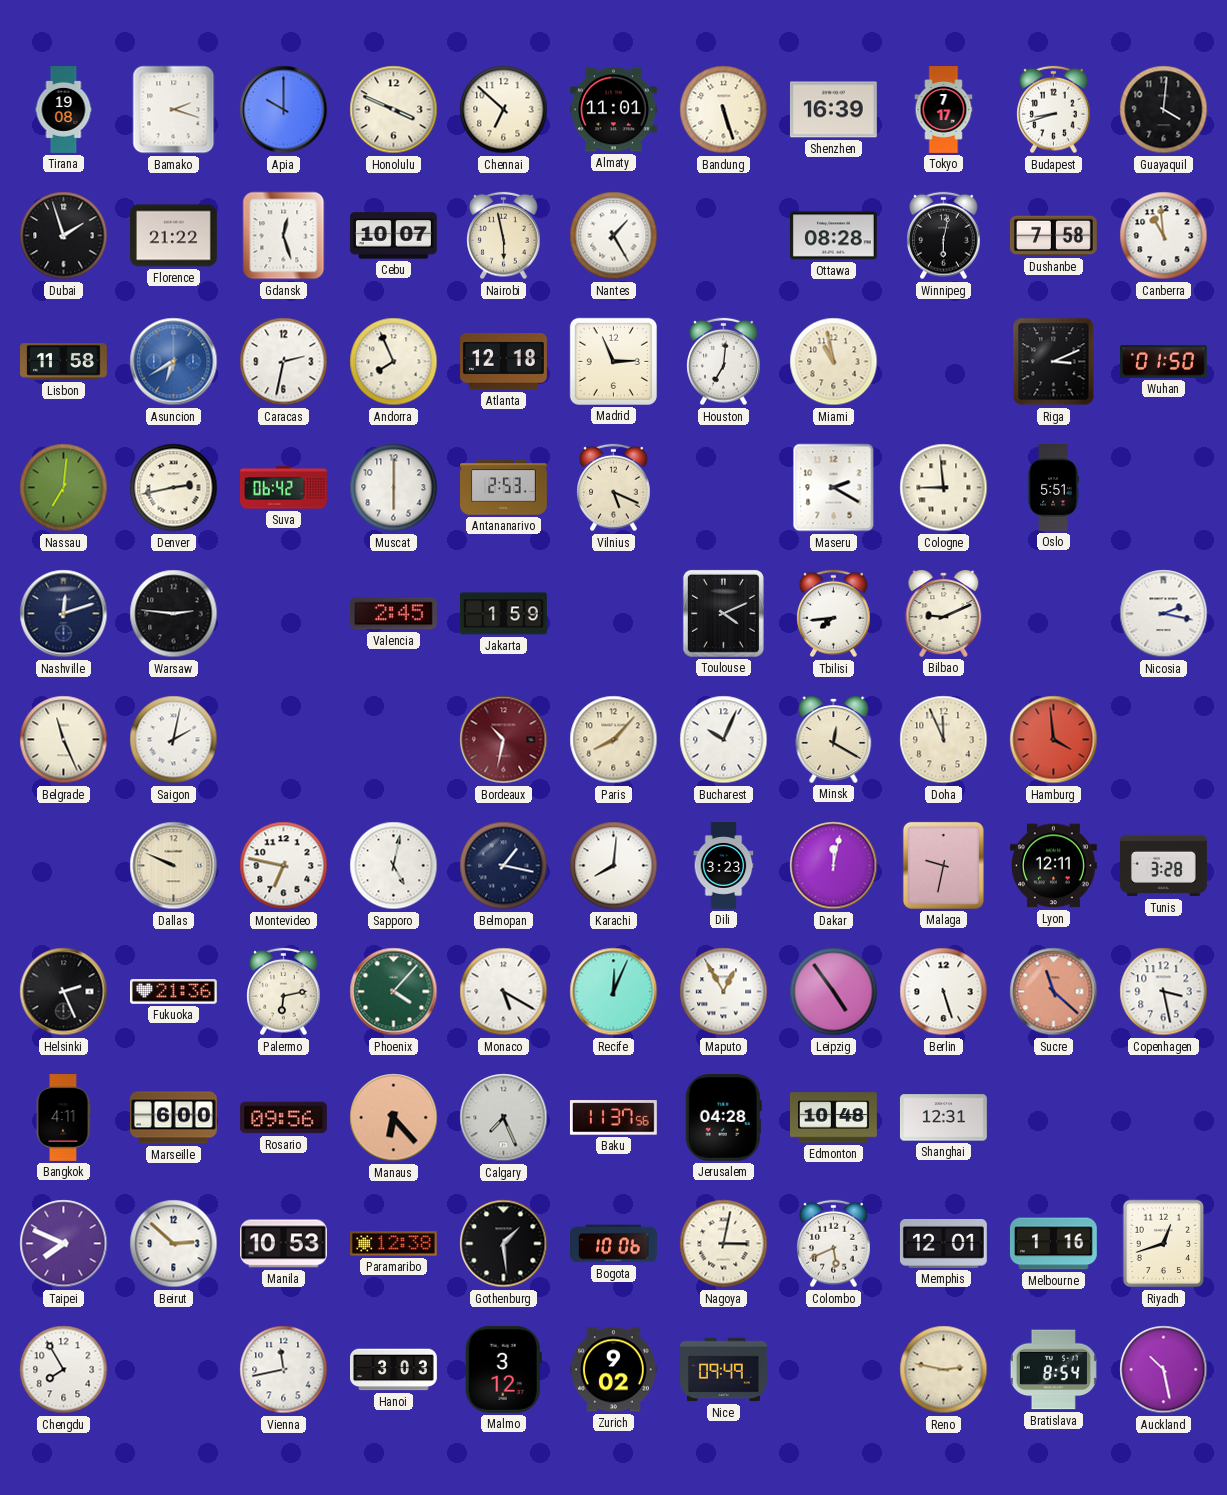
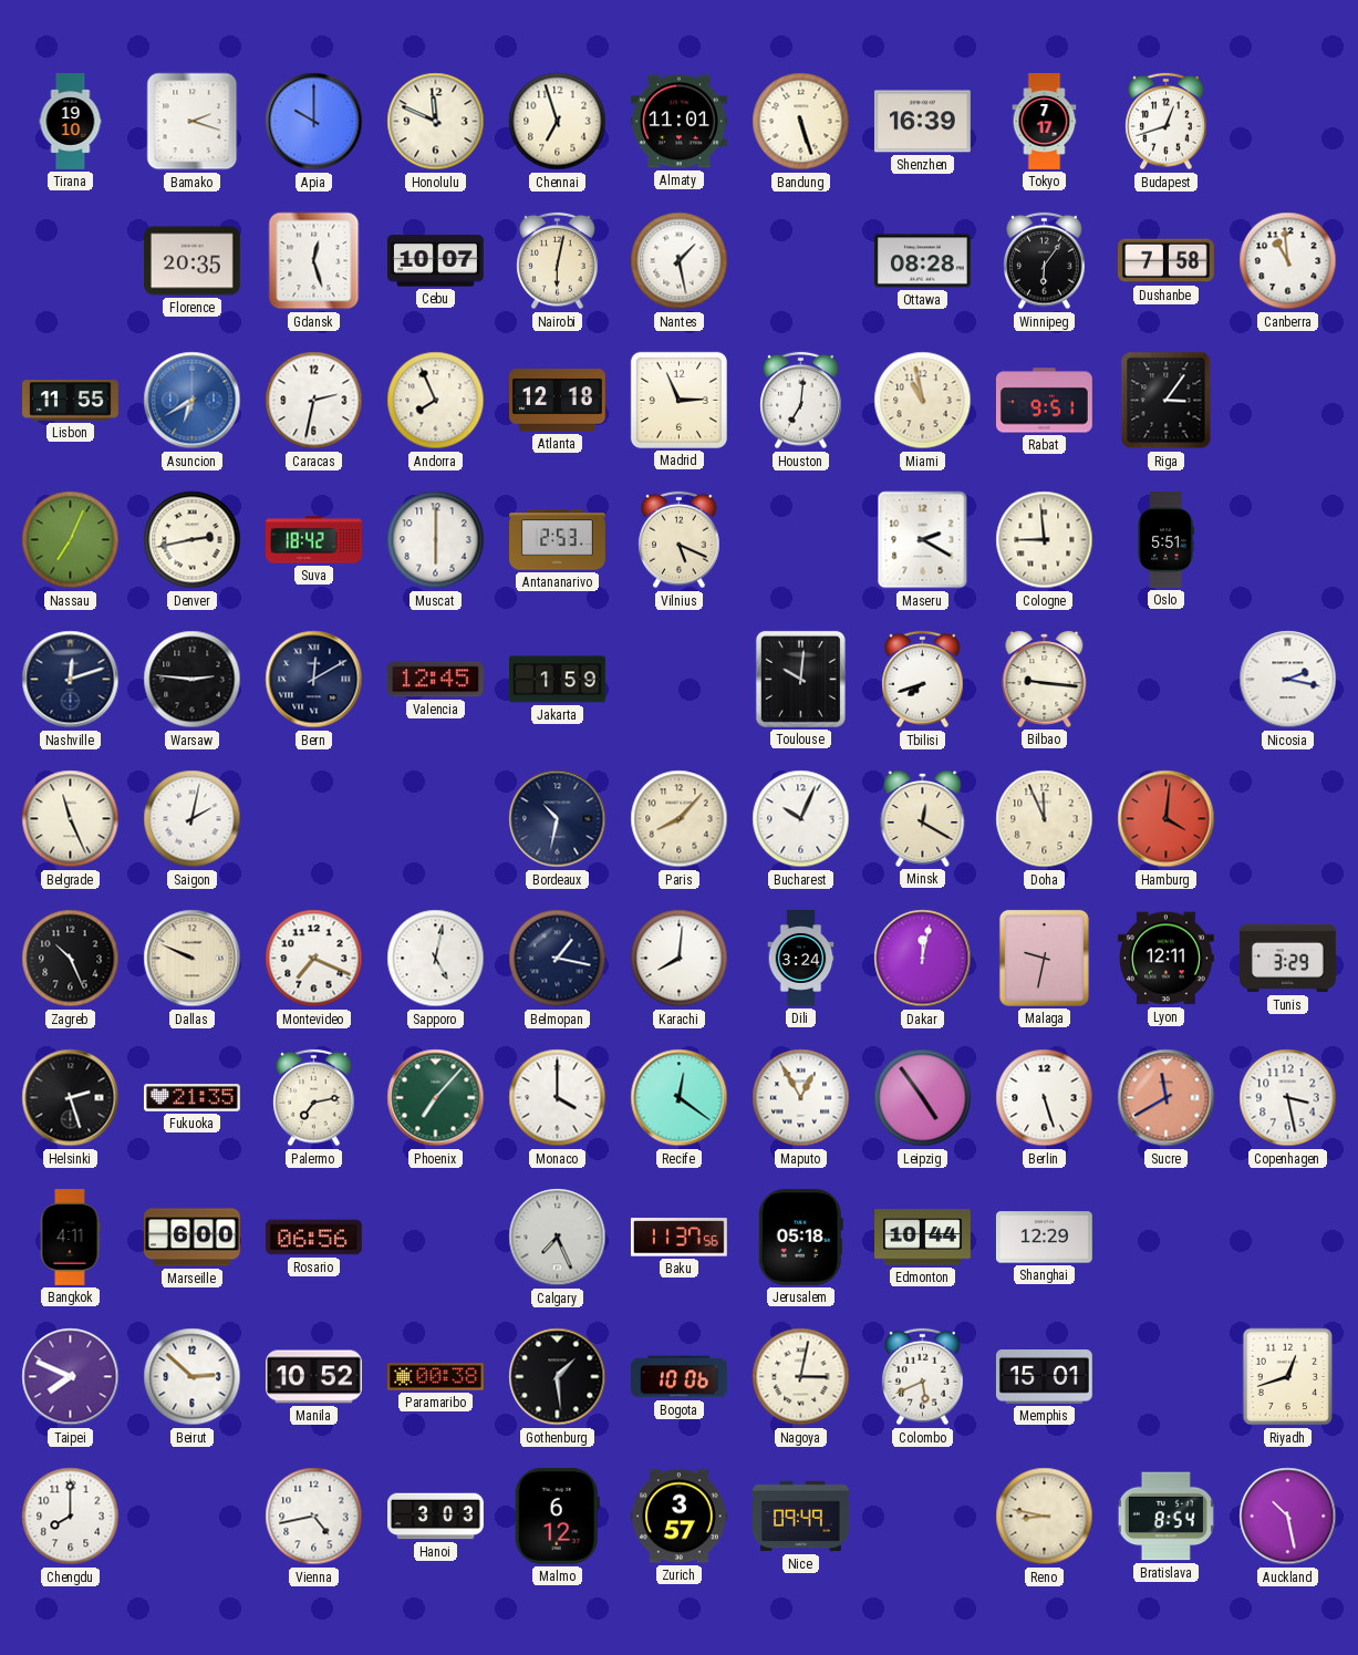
Tirana: 19:08 -> 19:10
Honolulu: 3:49 -> 11:49
Chennai: 6:52 -> 6:57
Budapest: 8:42 -> 12:42
Guayaquil: 4:01 -> none
Dubai: 1:57 -> none
Florence: 21:22 -> 20:35
Nairobi: 5:58 -> 6:02
Nantes: 1:25 -> 1:28
Winnipeg: 6:02 -> 6:06
Lisbon: 11:58 -> 11:55
Rabat: none -> 9:51
Riga: 3:11 -> 3:06
Wuhan: 01:50 -> none
Nassau: 7:01 -> 7:04
Suva: 06:42 -> 18:42
Bern: none -> 12:10
Valencia: 2:45 -> 12:45
Toulouse: 4:11 -> 10:01
Tbilisi: 7:44 -> 7:42
Bilbao: 9:11 -> 9:16
Bordeaux dial: burgundy -> navy
Hamburg: 3:59 -> 4:01
Zagreb: none -> 10:26
Montevideo: 6:47 -> 7:19
Dili: 3:23 -> 3:24
Tunis: 3:28 -> 3:29
Helsinki: 2:26 -> 2:27
Fukuoka: 21:36 -> 21:35
Palermo: 6:13 -> 7:13
Phoenix: 4:07 -> 7:07
Monaco: 5:20 -> 4:00
Recife: 12:04 -> 12:21
Sucre: 11:22 -> 11:40
Rosario: 09:56 -> 06:56
Manaus: 6:23 -> none
Jerusalem: 04:28 -> 05:18
Edmonton: 10:48 -> 10:44
Shanghai: 12:31 -> 12:29
Manila: 10:53 -> 10:52
Paramaribo: 12:38 -> 00:38
Memphis: 12:01 -> 15:01
Melbourne: 1:16 -> none
Chengdu: 7:55 -> 8:00
Vienna: 11:43 -> 4:43
Malmo: 3:12 -> 6:12
Zurich: 9:02 -> 3:57
Reno: 2:47 -> 8:47
